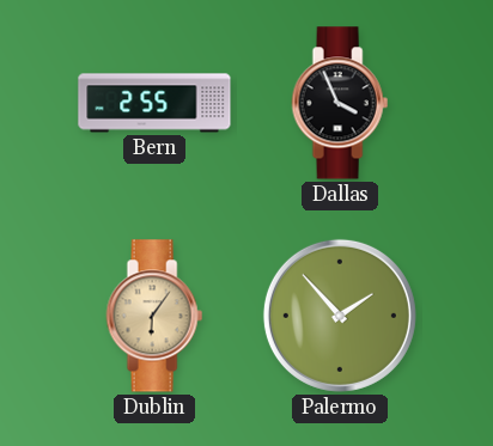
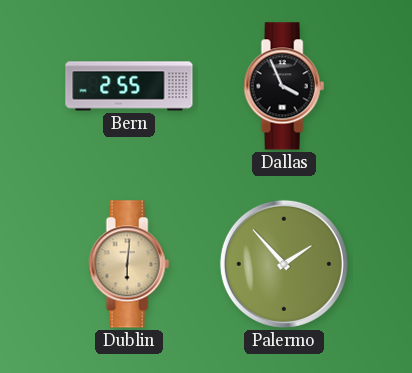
Dublin: 6:06 -> 6:01
